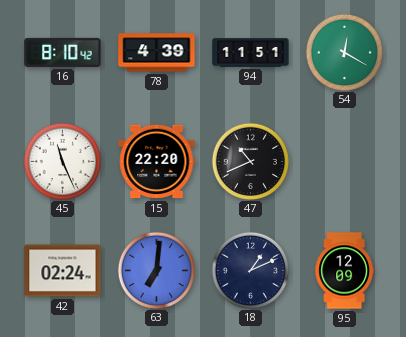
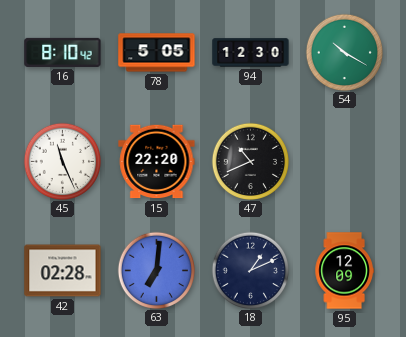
78: 4:39 -> 5:05
94: 11:51 -> 12:30
54: 12:20 -> 10:20
42: 02:24 -> 02:28
